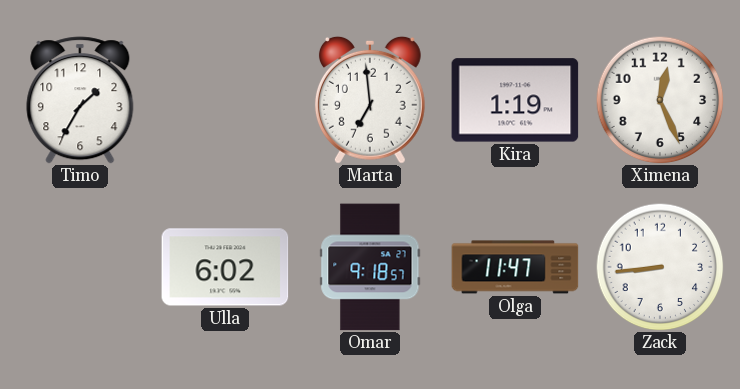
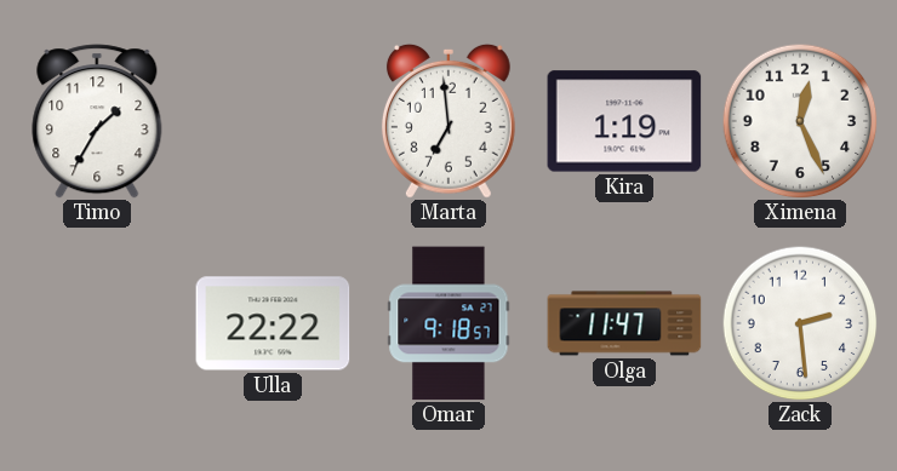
Ulla: 6:02 -> 22:22
Zack: 8:44 -> 2:29
